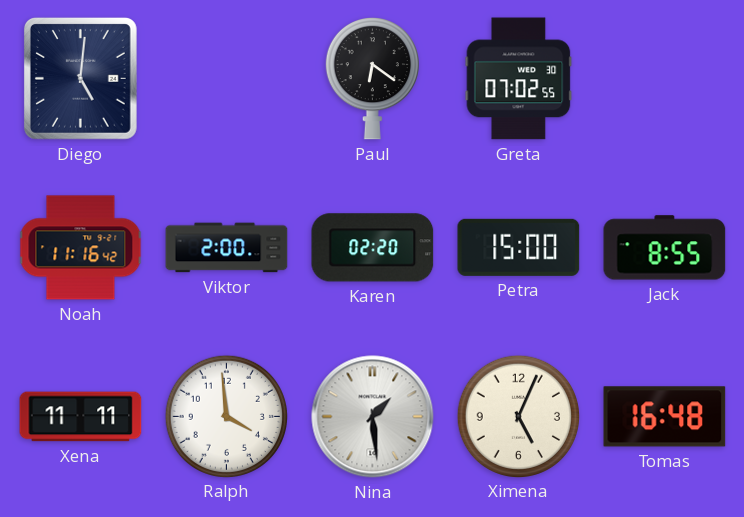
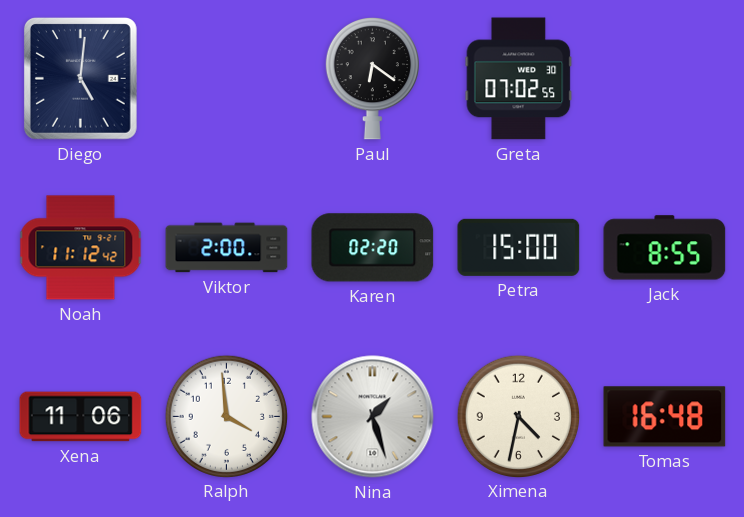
Noah: 11:16 -> 11:12
Xena: 11:11 -> 11:06
Nina: 1:29 -> 1:27
Ximena: 5:04 -> 4:32
